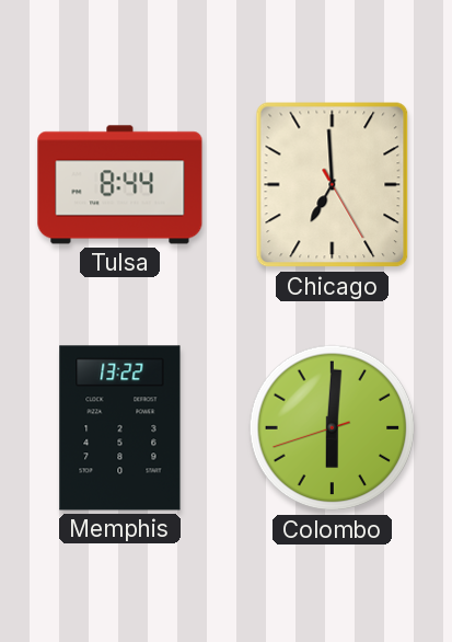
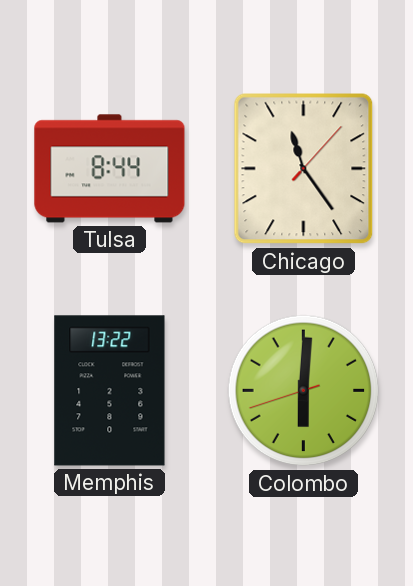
Chicago: 6:59 -> 11:24
